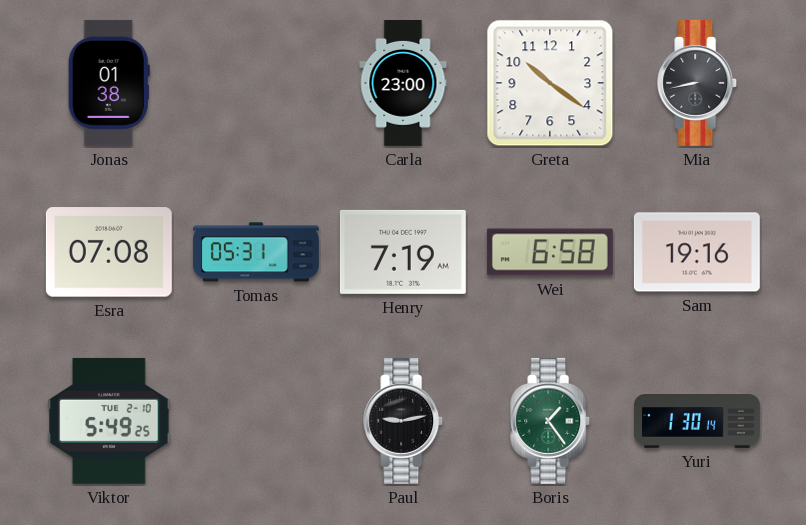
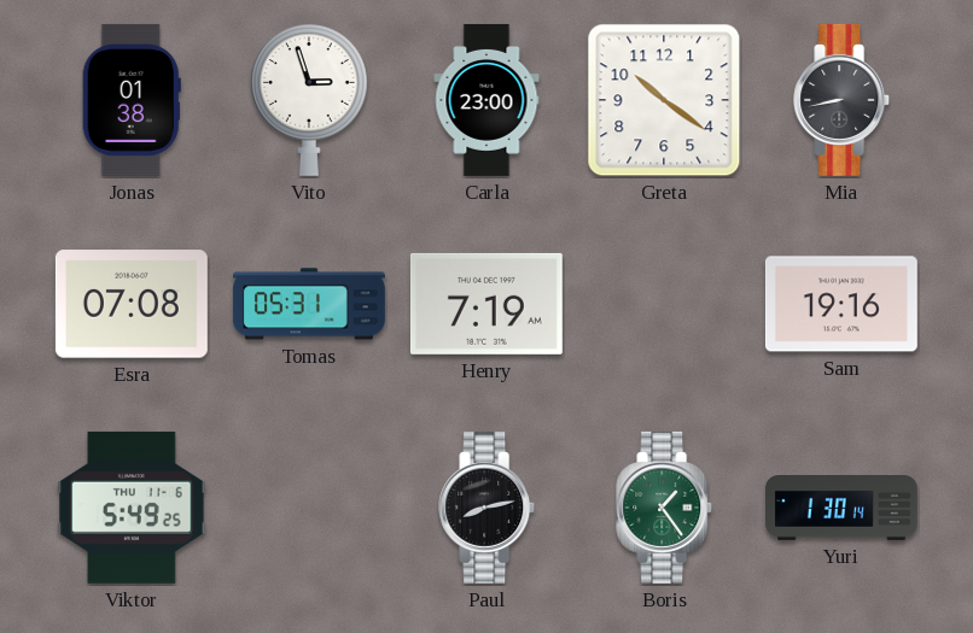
Vito: none -> 2:57
Wei: 6:58 -> none
Viktor date: TUE 2-10 -> THU 11-6
Paul: 9:13 -> 8:13
